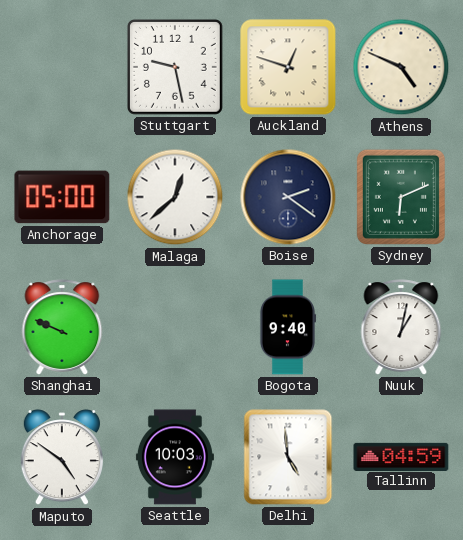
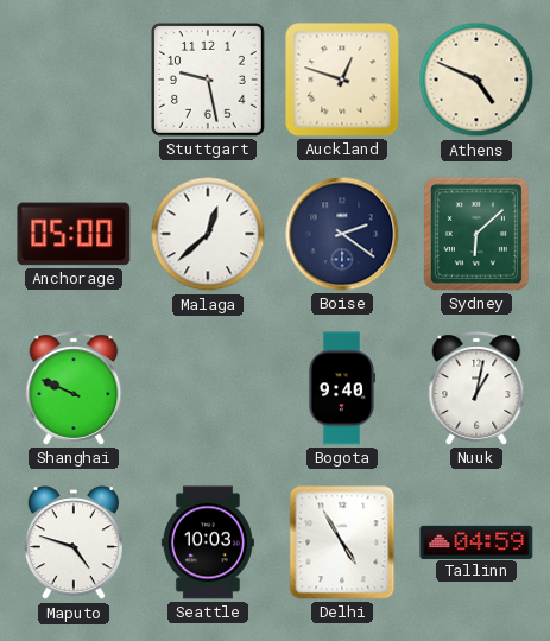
Sydney: 6:11 -> 6:08
Maputo: 4:51 -> 4:48
Delhi: 4:59 -> 4:55
